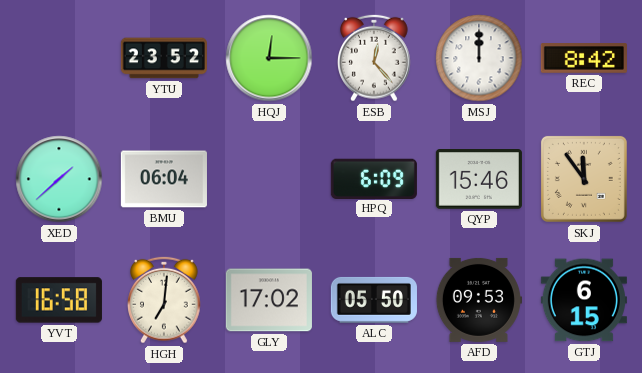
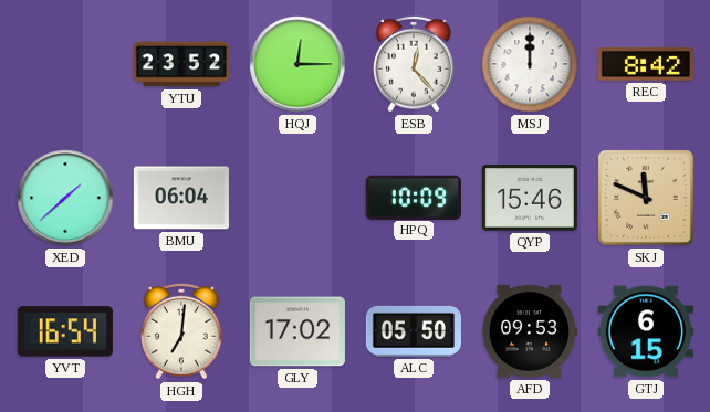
HPQ: 6:09 -> 10:09
SKJ: 11:54 -> 11:49
YVT: 16:58 -> 16:54
